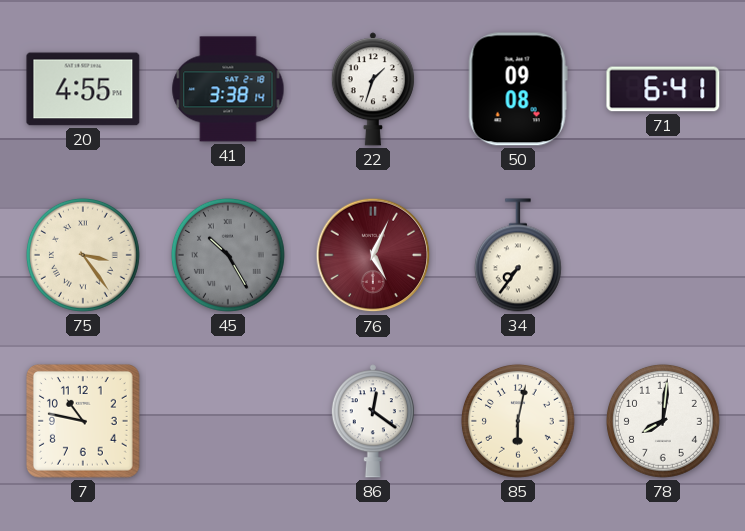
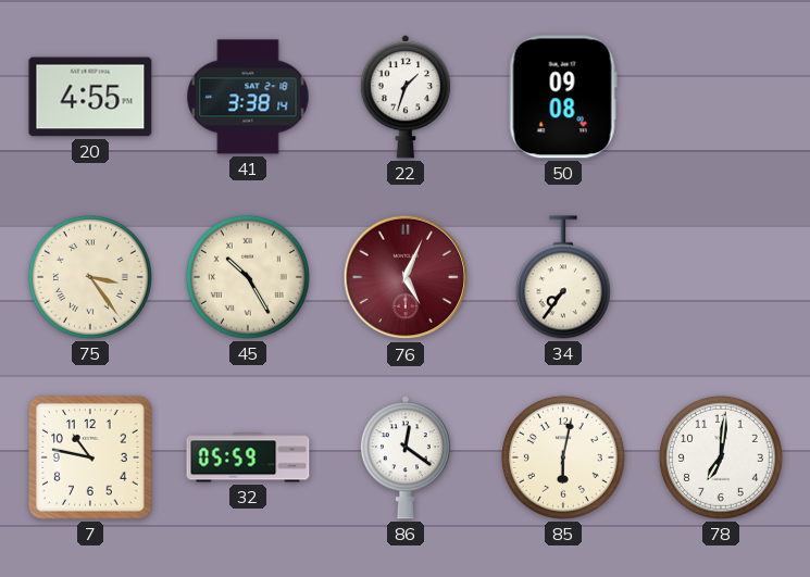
71: 6:41 -> none
45 dial: grey -> cream
32: none -> 05:59
78: 8:01 -> 7:01
